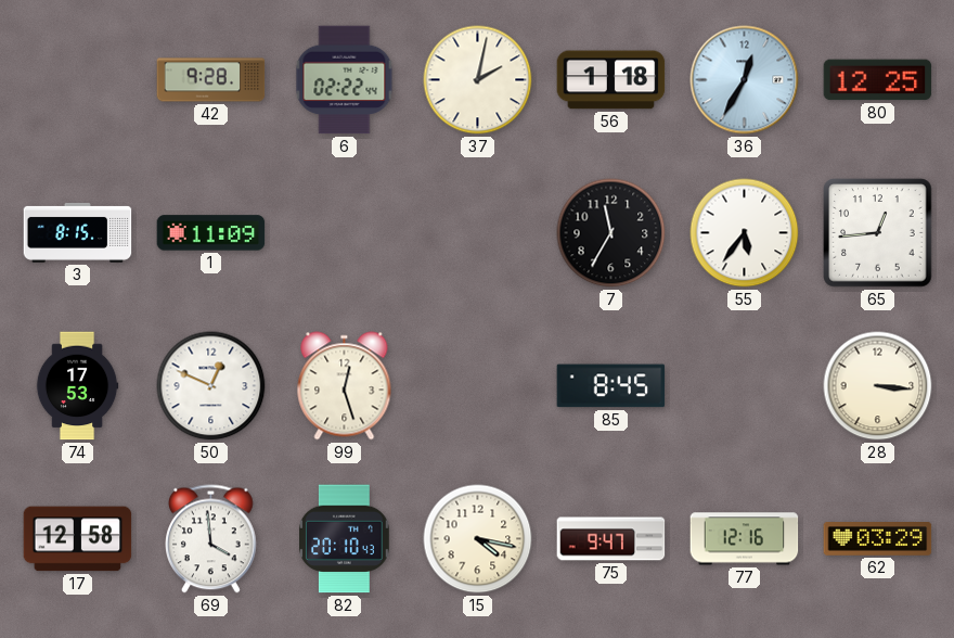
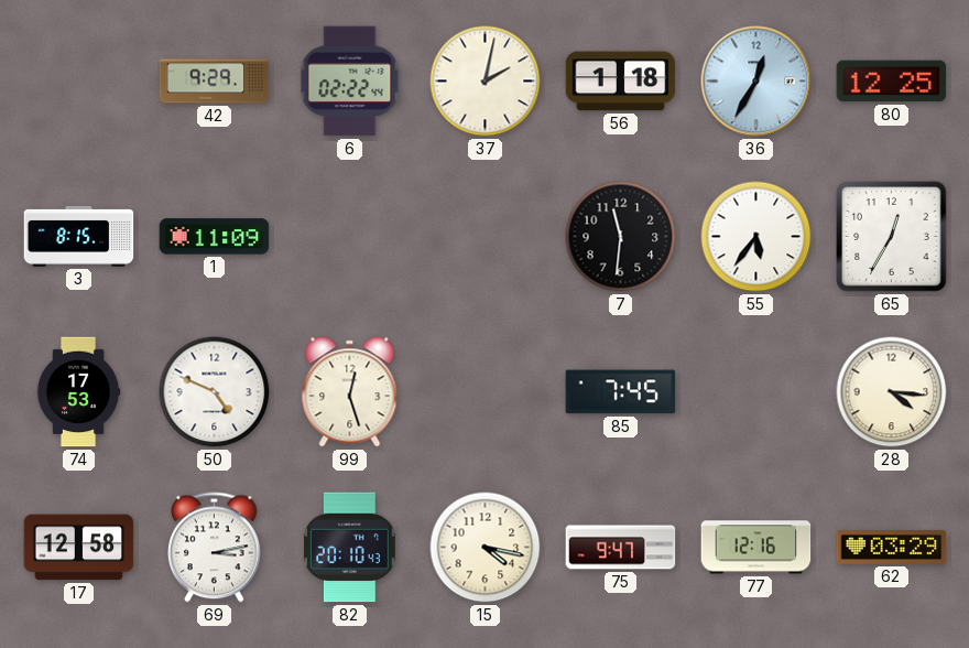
42: 9:28 -> 9:29
7: 11:35 -> 11:31
65: 12:44 -> 12:35
50: 12:49 -> 4:49
85: 8:45 -> 7:45
28: 3:16 -> 4:16
69: 3:59 -> 3:13
